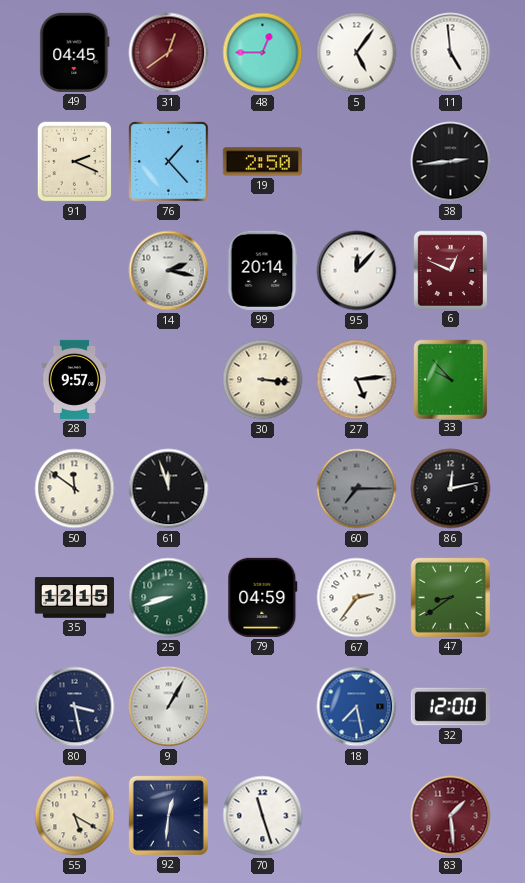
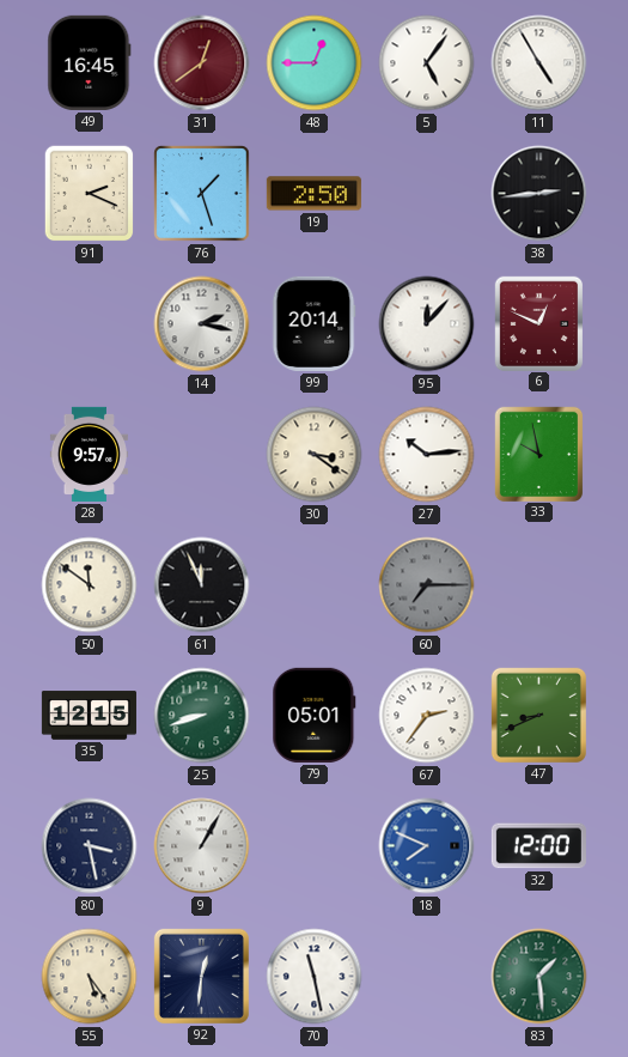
49: 04:45 -> 16:45
11: 4:59 -> 4:55
76: 1:23 -> 1:27
30: 3:16 -> 3:21
27: 5:14 -> 10:14
33: 9:53 -> 9:58
61: 11:57 -> 11:56
86: 12:13 -> none
79: 04:59 -> 05:01
47: 8:39 -> 8:41
18: 7:28 -> 7:49
55: 5:20 -> 5:24
70: 11:27 -> 11:28
83 dial: burgundy -> green
